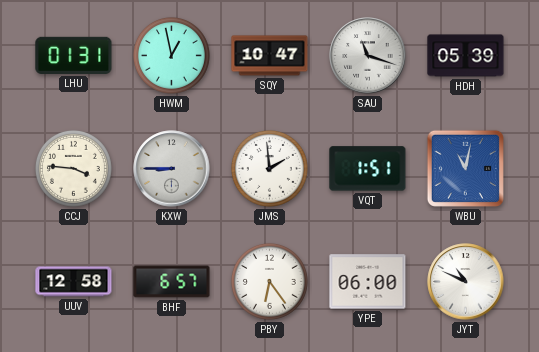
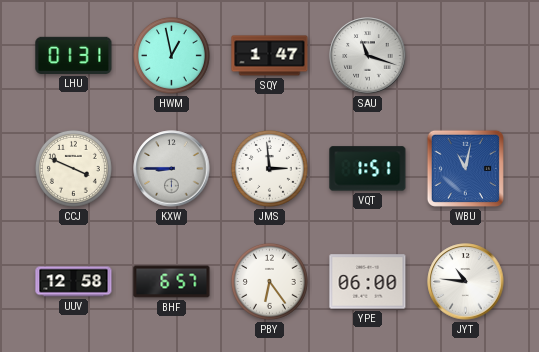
SQY: 10:47 -> 1:47
HDH: 05:39 -> none
CCJ: 3:46 -> 3:49
JMS: 1:59 -> 2:59
JYT: 10:49 -> 10:46
